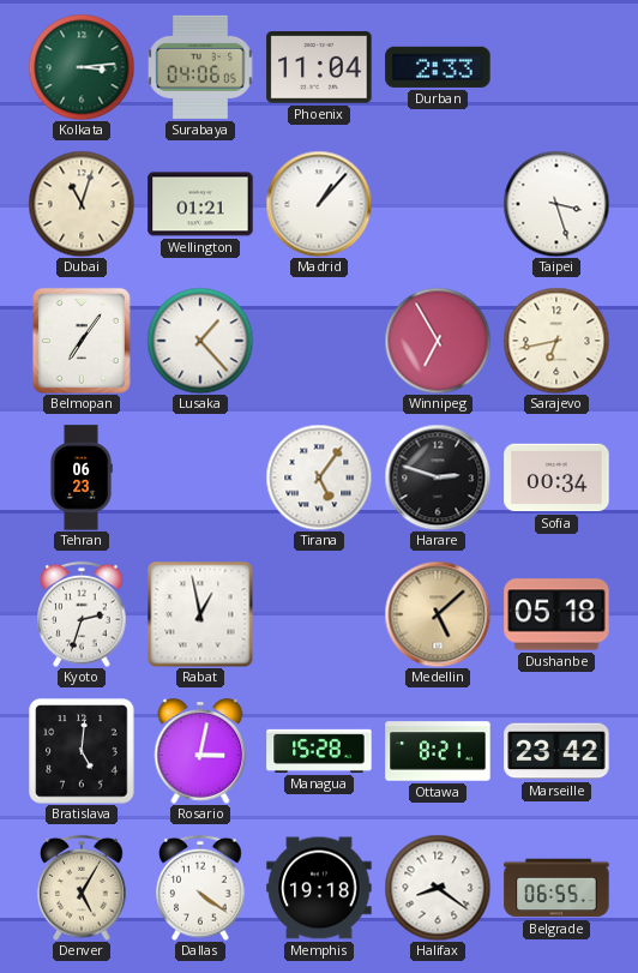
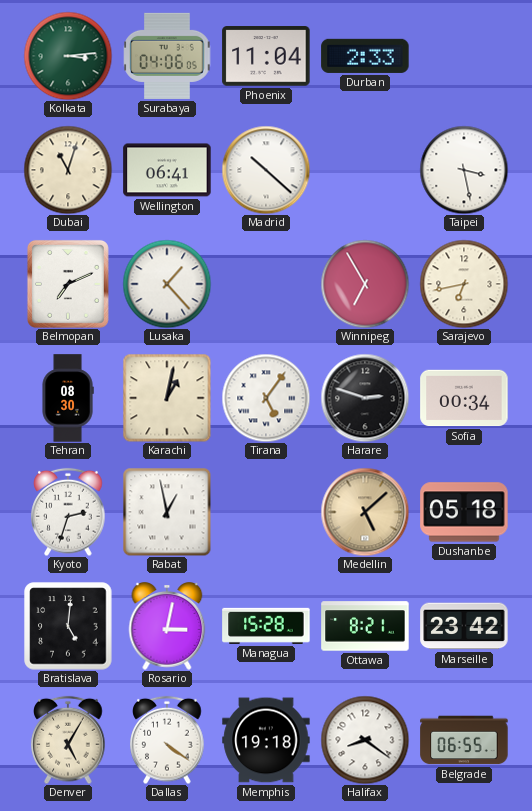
Wellington: 01:21 -> 06:41
Madrid: 1:07 -> 10:22
Taipei: 3:27 -> 3:28
Belmopan: 7:06 -> 7:11
Tehran: 06:23 -> 08:30
Karachi: none -> 1:02
